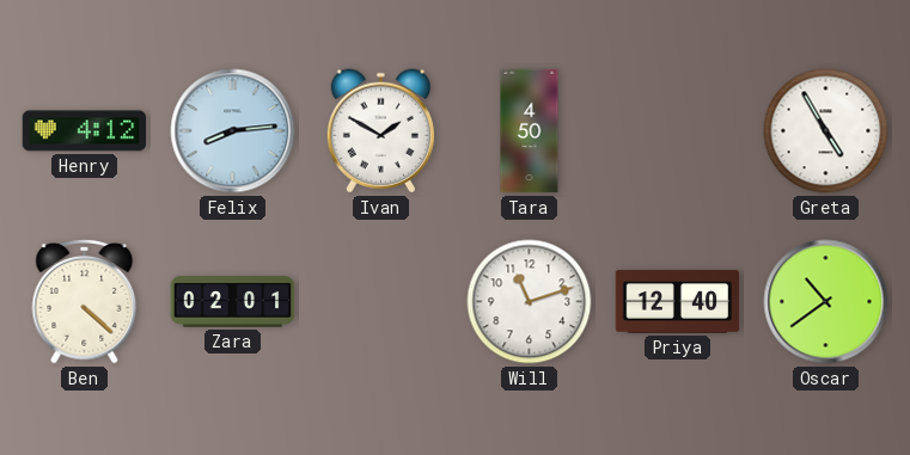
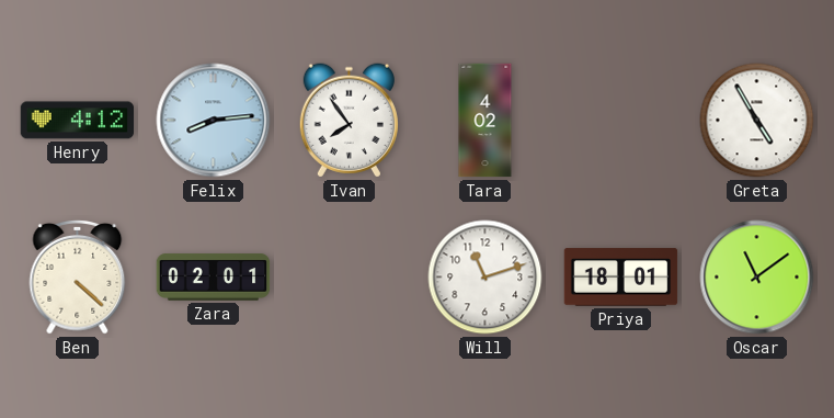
Ivan: 1:50 -> 7:54
Tara: 4:50 -> 4:02
Priya: 12:40 -> 18:01
Oscar: 10:39 -> 11:09
